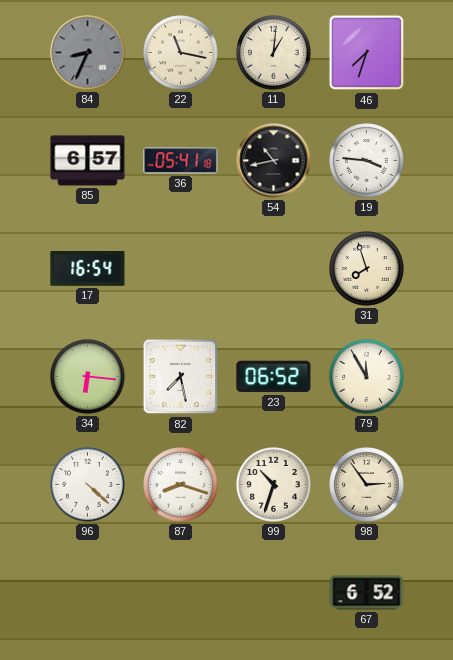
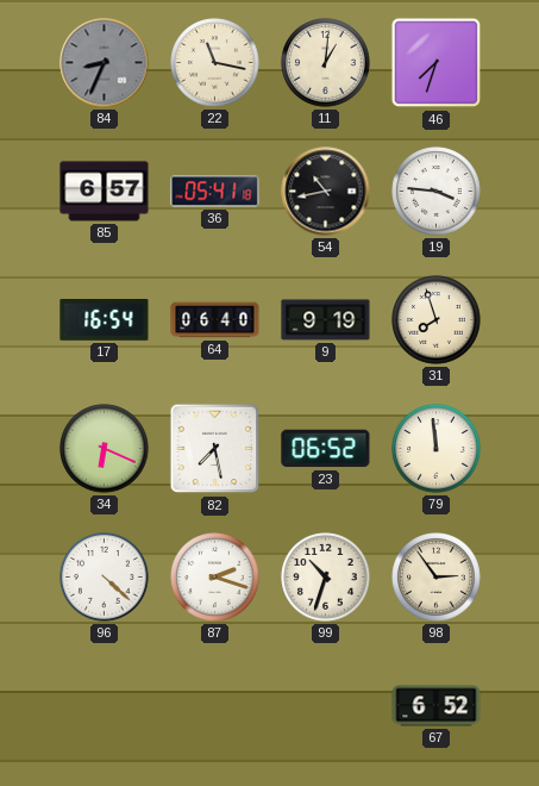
64: none -> 06:40
9: none -> 9:19
34: 6:16 -> 6:19
79: 11:55 -> 11:59
87: 8:18 -> 2:18
